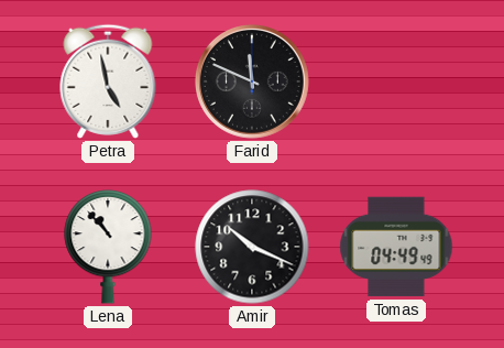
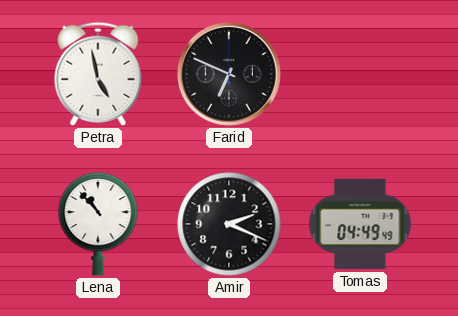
Farid: 11:49 -> 6:49
Amir: 10:19 -> 2:19
